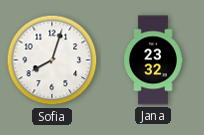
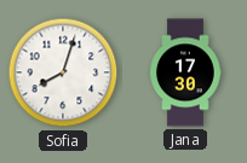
Jana: 23:32 -> 17:30
